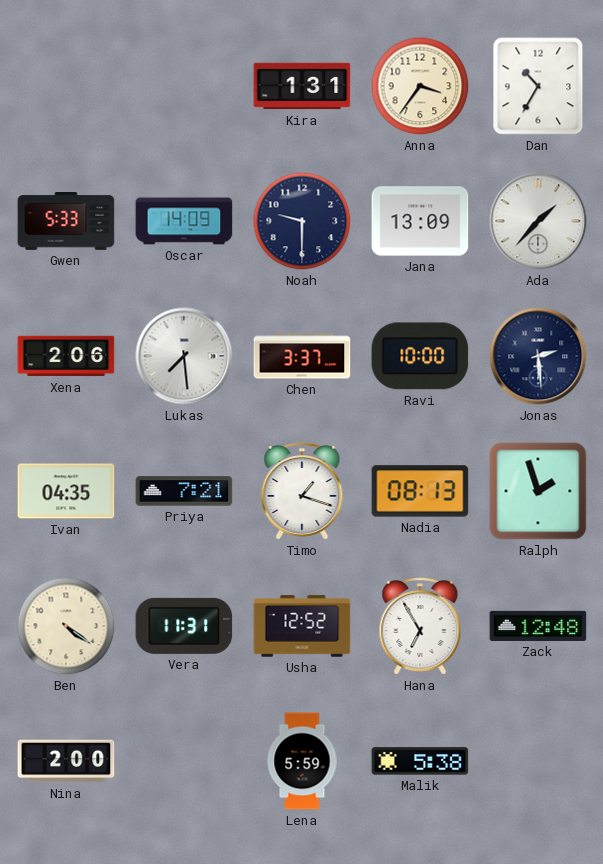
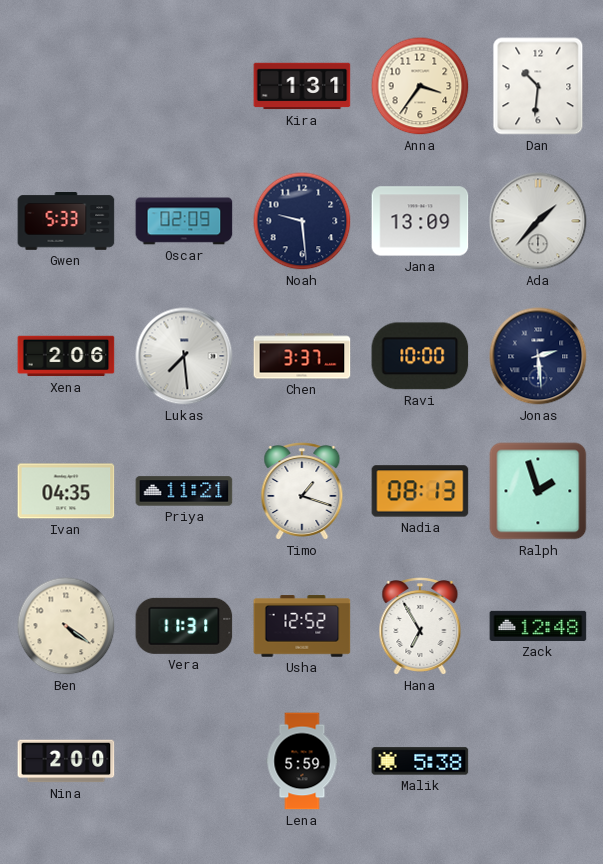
Dan: 10:35 -> 10:31
Oscar: 14:09 -> 02:09
Noah: 9:30 -> 9:29
Priya: 7:21 -> 11:21
